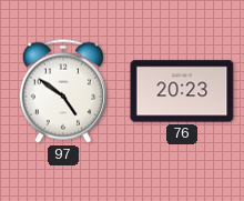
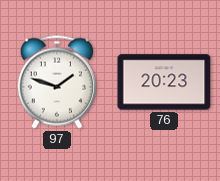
97: 4:51 -> 1:48
